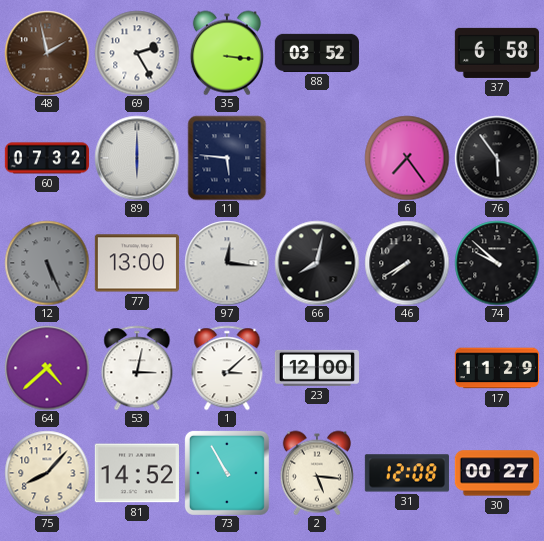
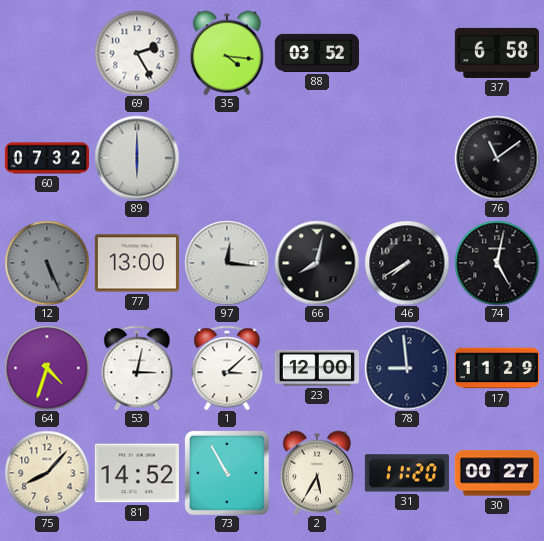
48: 1:58 -> none
35: 3:16 -> 4:16
11: 5:46 -> none
6: 7:24 -> none
76: 5:54 -> 11:09
74: 9:52 -> 5:02
64: 4:38 -> 4:33
78: none -> 8:59
2: 5:16 -> 5:35
31: 12:08 -> 11:20
